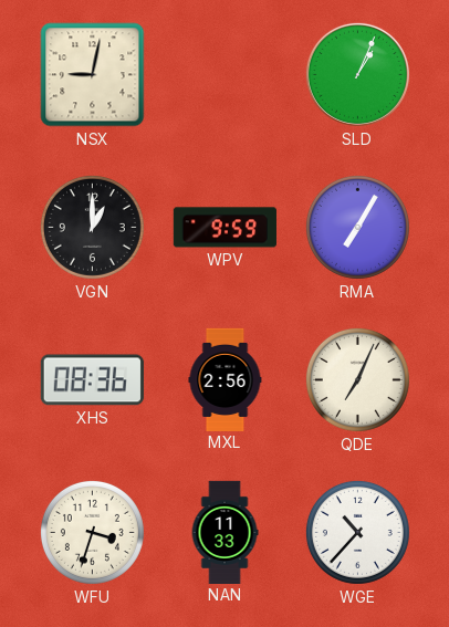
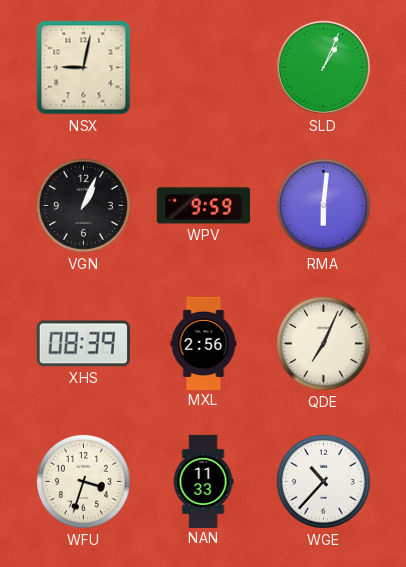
VGN: 1:00 -> 1:04
RMA: 7:05 -> 6:01
XHS: 08:36 -> 08:39
